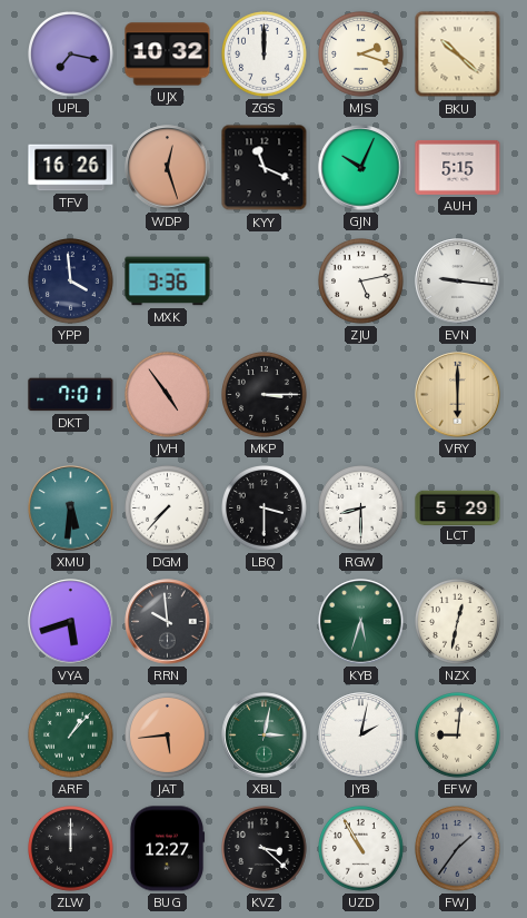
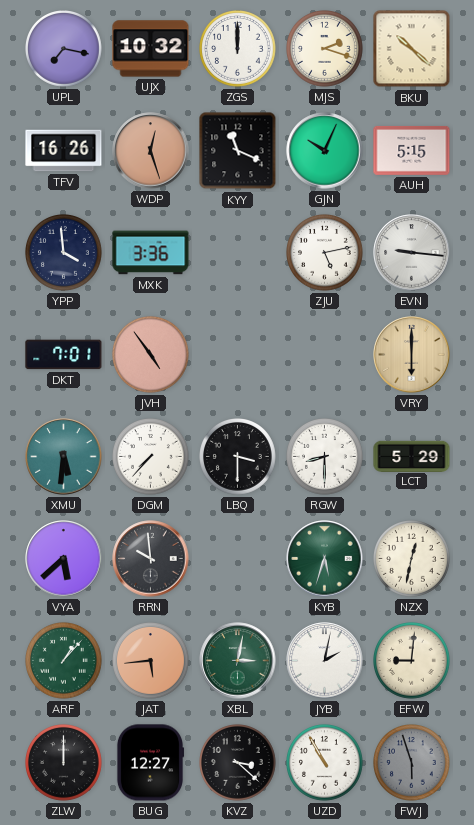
MKP: 3:15 -> none
VYA: 5:42 -> 5:38
FWJ: 1:36 -> 5:57
